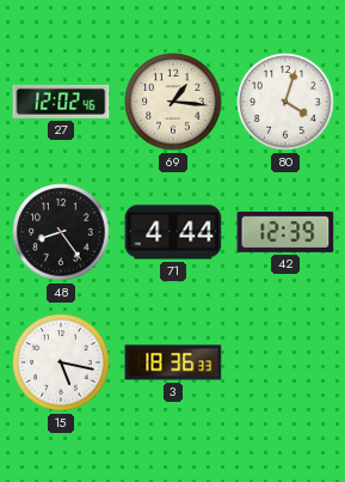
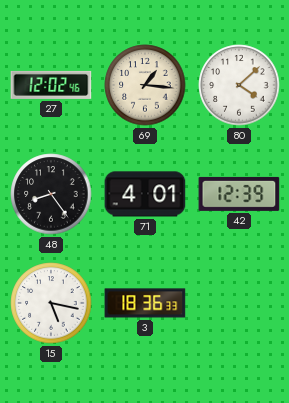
80: 4:03 -> 4:08
71: 4:44 -> 4:01
